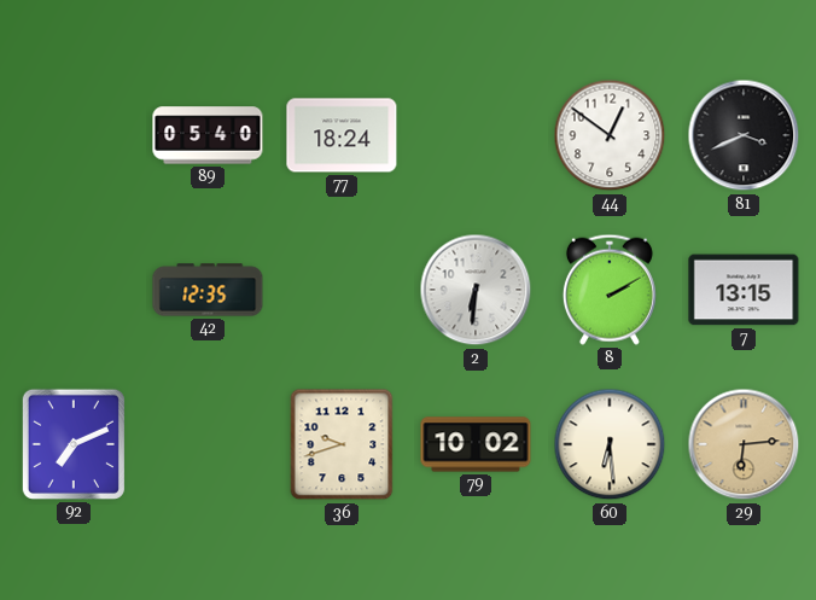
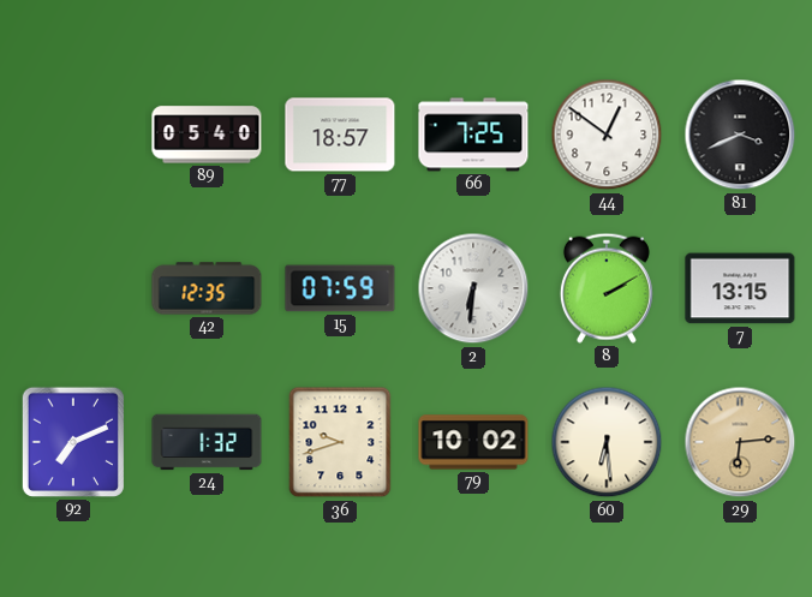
77: 18:24 -> 18:57
66: none -> 7:25
15: none -> 07:59
24: none -> 1:32
